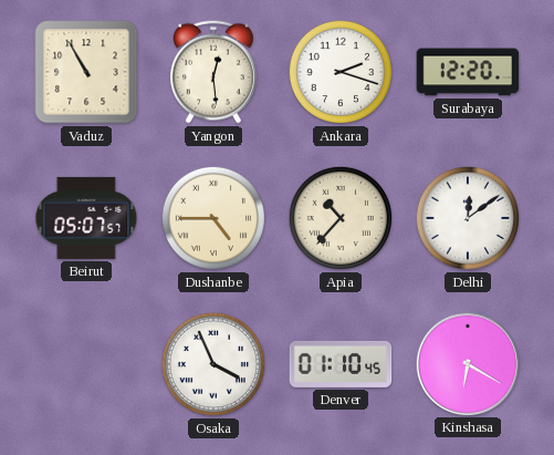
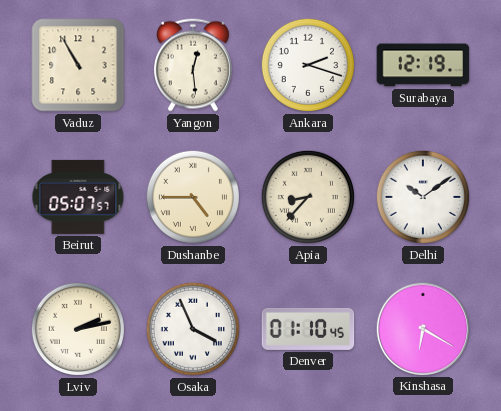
Surabaya: 12:20 -> 12:19
Apia: 10:37 -> 8:37
Delhi: 12:09 -> 10:09
Lviv: none -> 2:13
